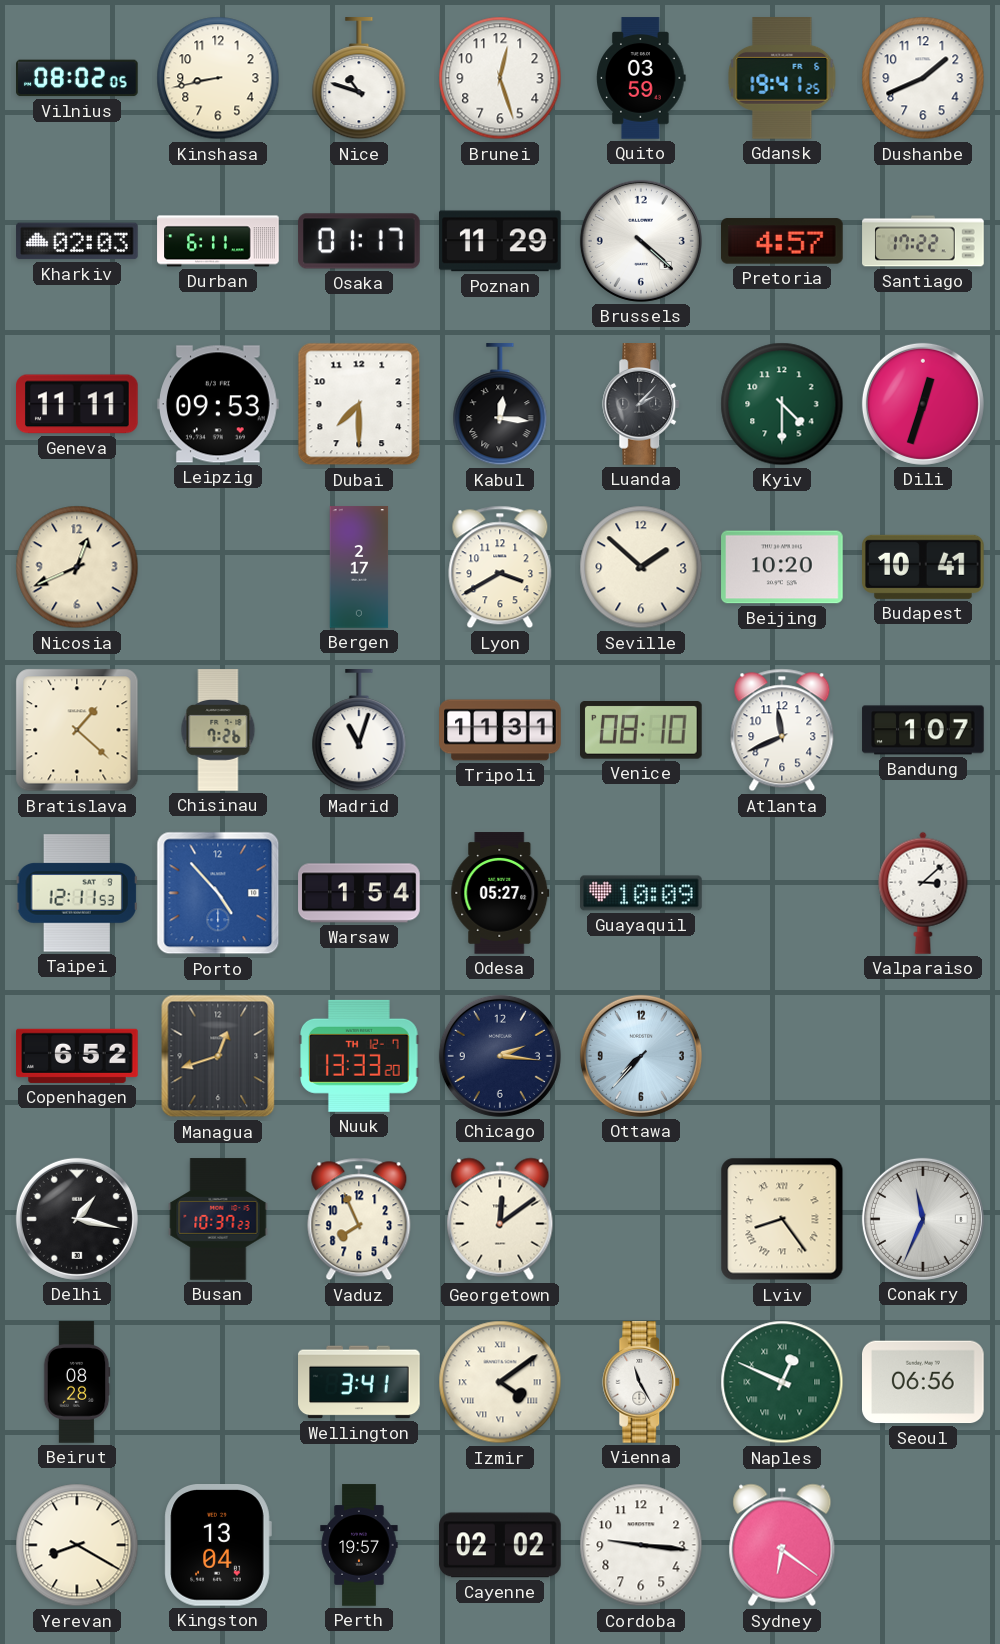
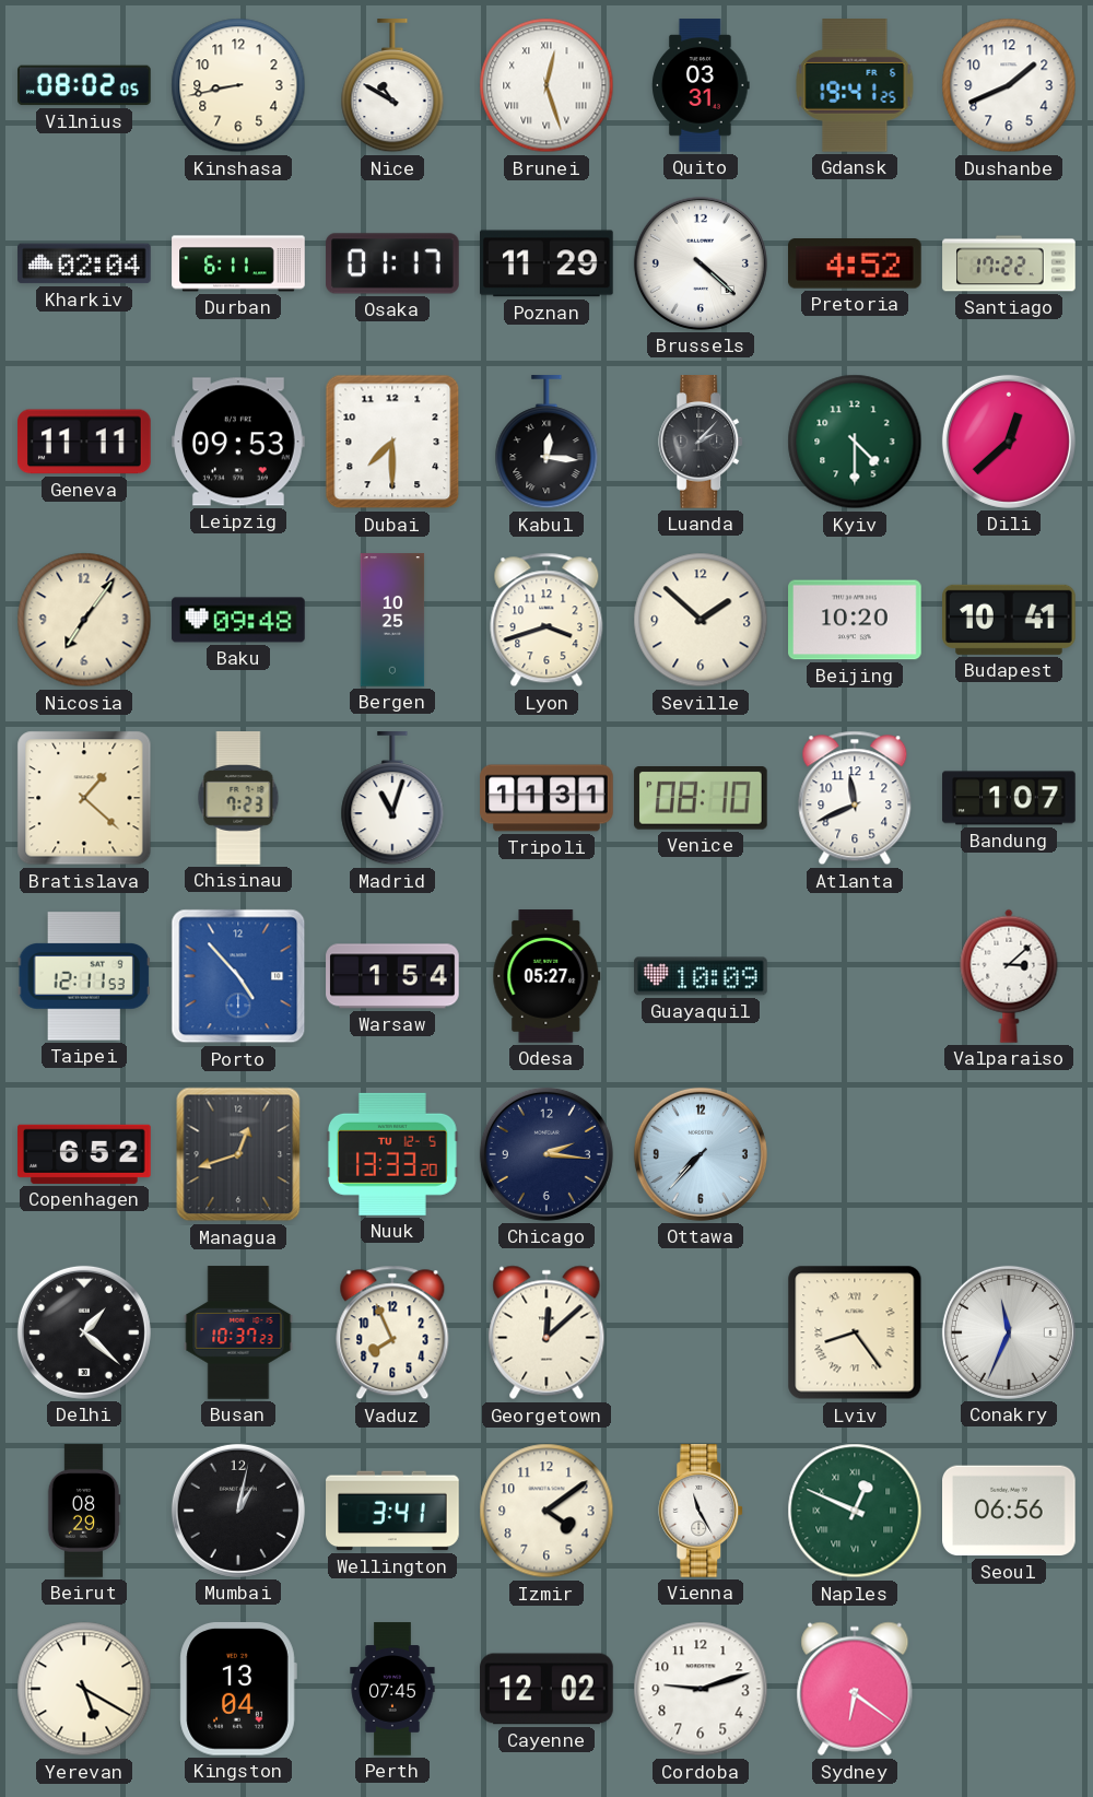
Nice: 10:48 -> 10:50
Brunei numerals: Arabic -> Roman
Quito: 03:59 -> 03:31
Kharkiv: 02:03 -> 02:04
Pretoria: 4:57 -> 4:52
Dili: 12:33 -> 12:38
Nicosia: 12:41 -> 7:06
Baku: none -> 09:48
Bergen: 2:17 -> 10:25
Lyon: 3:40 -> 3:42
Chisinau: 7:26 -> 7:23
Nuuk date: TH 12-7 -> TU 12-5
Delhi: 1:17 -> 1:22
Georgetown: 12:09 -> 12:08
Beirut: 08:28 -> 08:29
Mumbai: none -> 1:02
Izmir numerals: Roman -> Arabic
Yerevan: 8:20 -> 5:20
Perth: 19:57 -> 07:45
Cayenne: 02:02 -> 12:02
Cordoba: 9:16 -> 9:12
